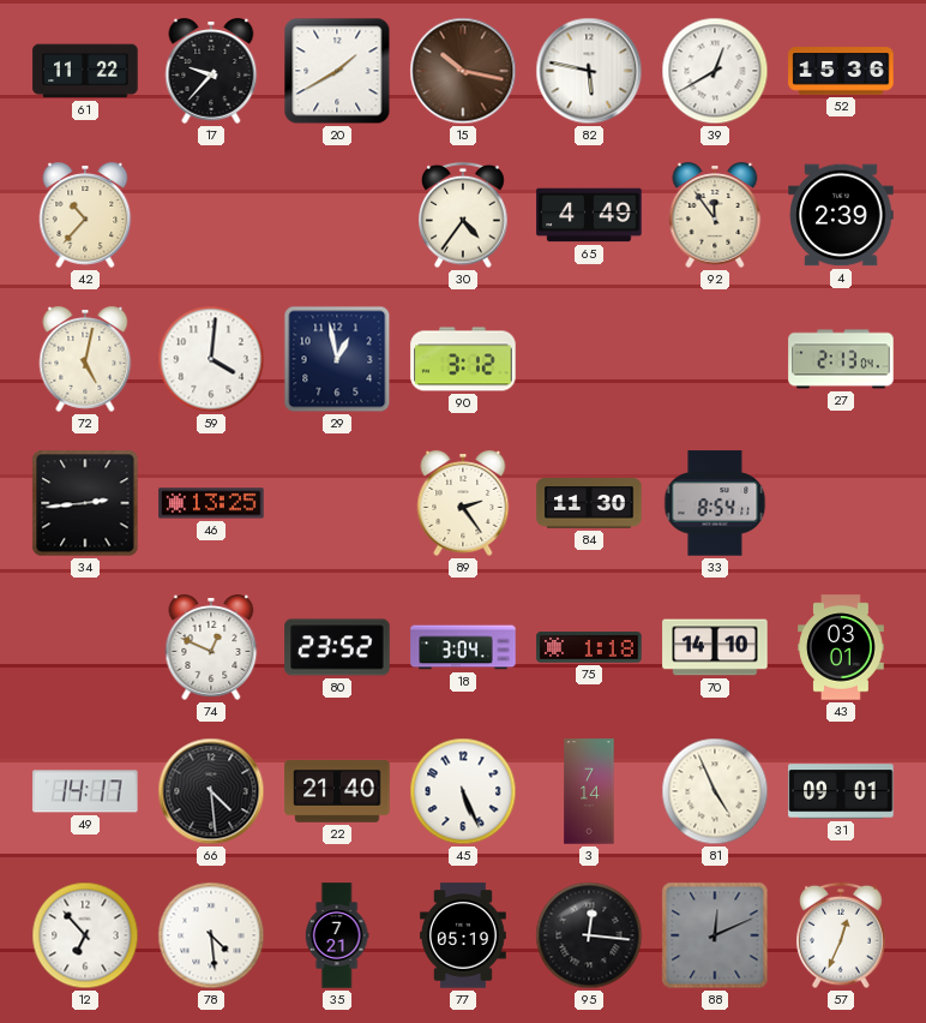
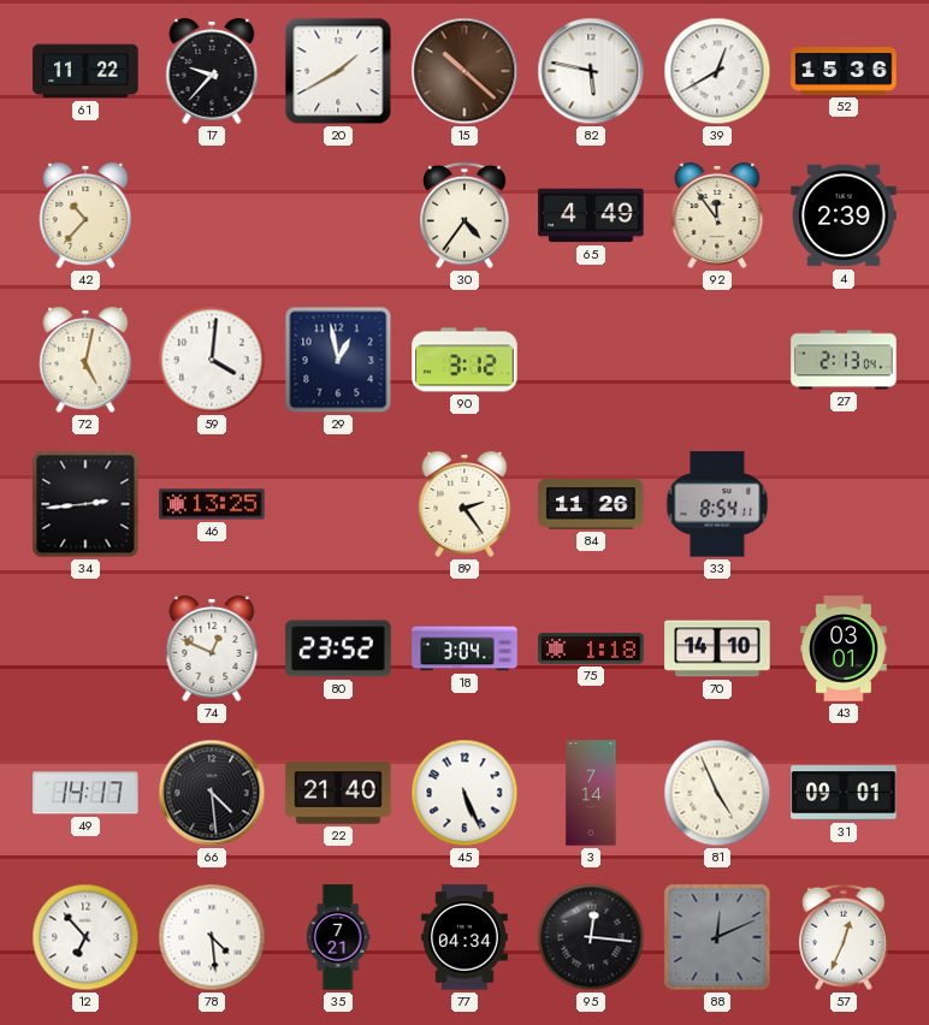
15: 10:17 -> 10:22
84: 11:30 -> 11:26
77: 05:19 -> 04:34
